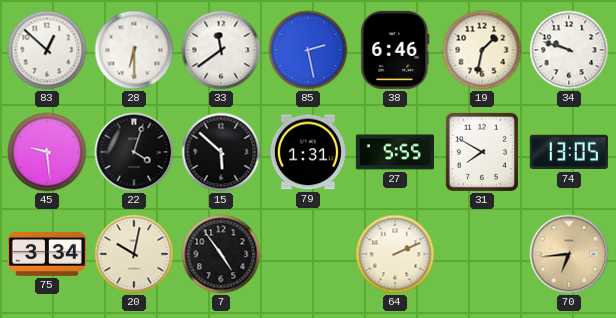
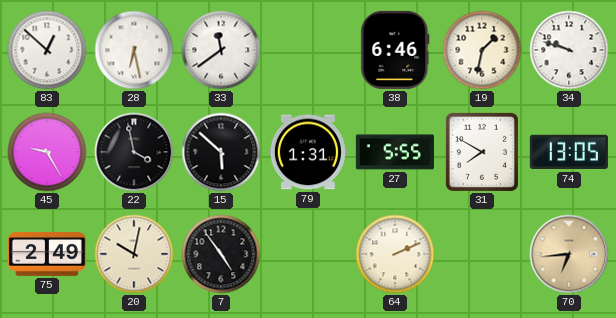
28: 6:30 -> 6:28
85: 2:28 -> none
45: 9:29 -> 9:25
22: 4:03 -> 3:58
75: 3:34 -> 2:49
